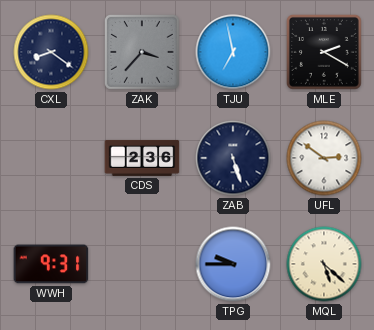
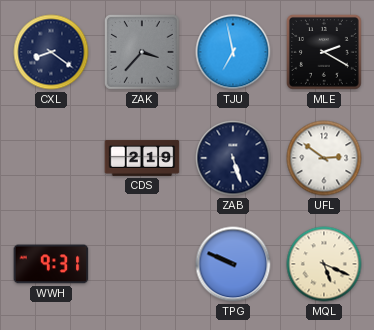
CDS: 2:36 -> 2:19
TPG: 9:45 -> 9:49
MQL: 5:22 -> 5:19
